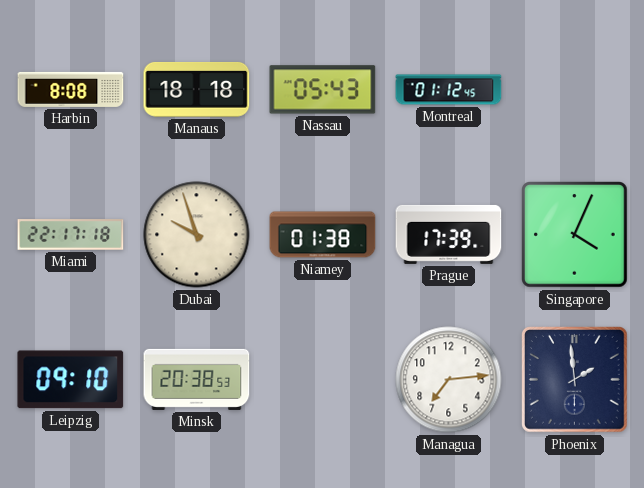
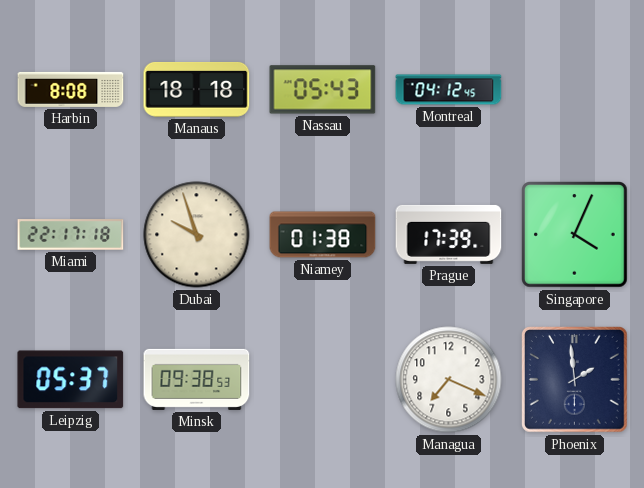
Montreal: 01:12 -> 04:12
Leipzig: 09:10 -> 05:37
Minsk: 20:38 -> 09:38
Managua: 7:14 -> 7:19
